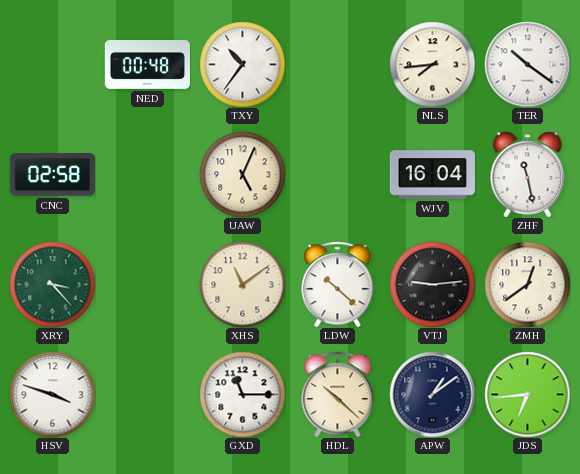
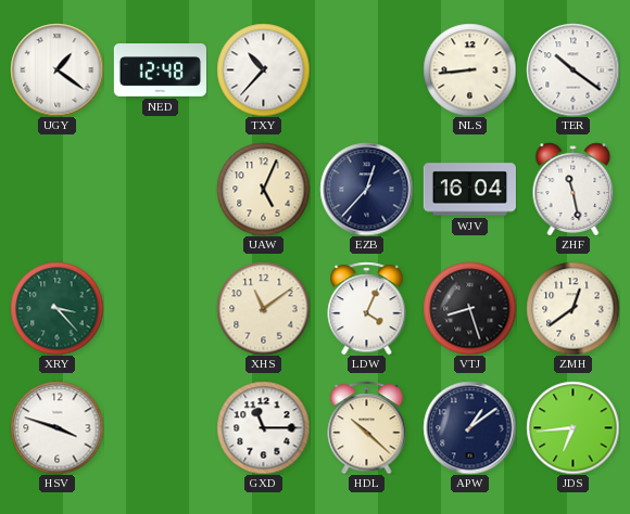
UGY: none -> 1:21
NED: 00:48 -> 12:48
TXY: 10:36 -> 10:37
NLS: 7:44 -> 8:44
CNC: 02:58 -> none
EZB: none -> 12:37
LDW: 10:22 -> 4:04
VTJ: 9:14 -> 8:27
